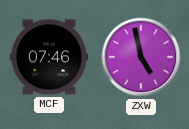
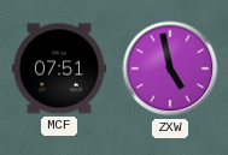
MCF: 07:46 -> 07:51
